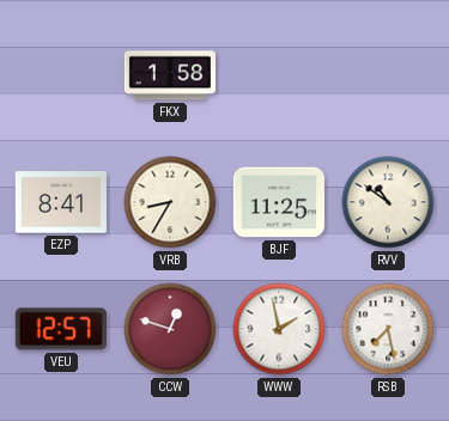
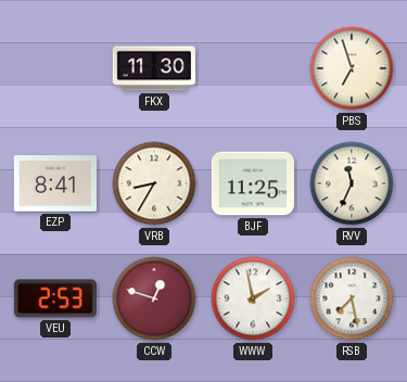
FKX: 1:58 -> 11:30
PBS: none -> 6:57
RVV: 10:51 -> 11:34
VEU: 12:57 -> 2:53
